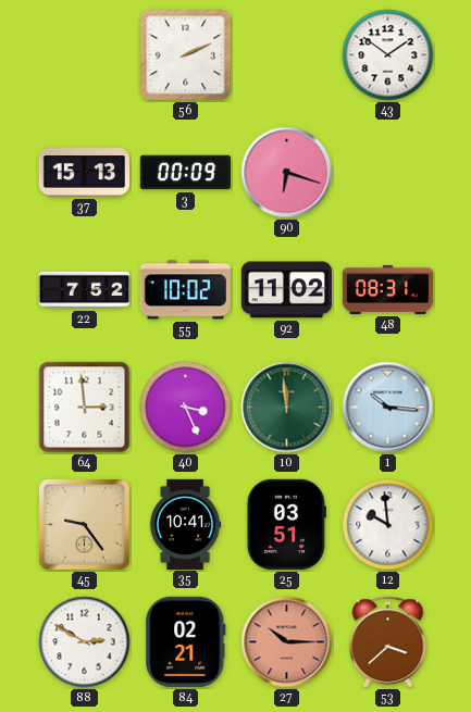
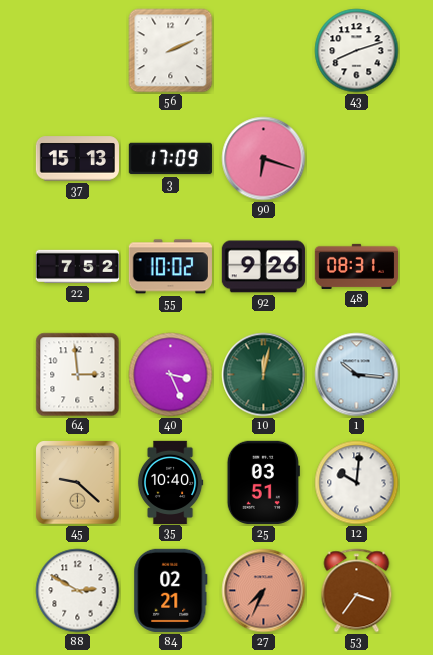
43: 1:51 -> 8:12
3: 00:09 -> 17:09
92: 11:02 -> 9:26
10: 11:59 -> 12:02
45: 9:24 -> 9:22
35: 10:41 -> 10:40
12: 9:59 -> 10:01
27: 10:15 -> 7:34
53: 3:38 -> 3:36
